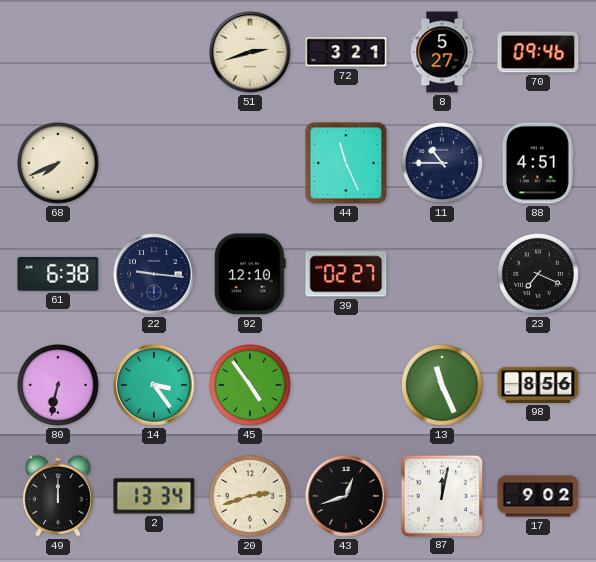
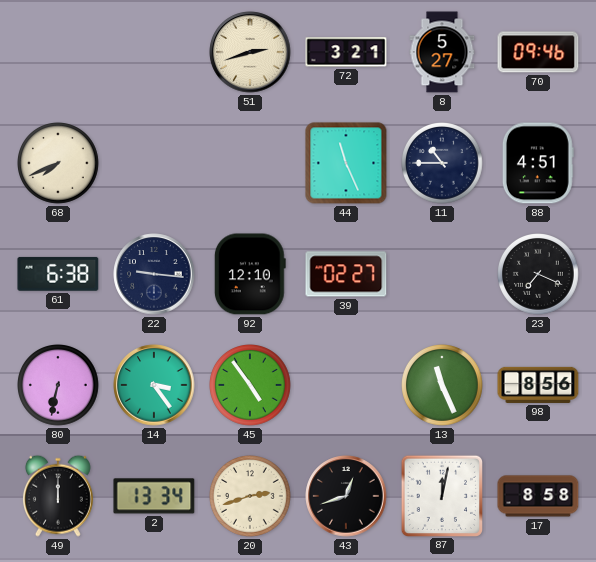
17: 9:02 -> 8:58
